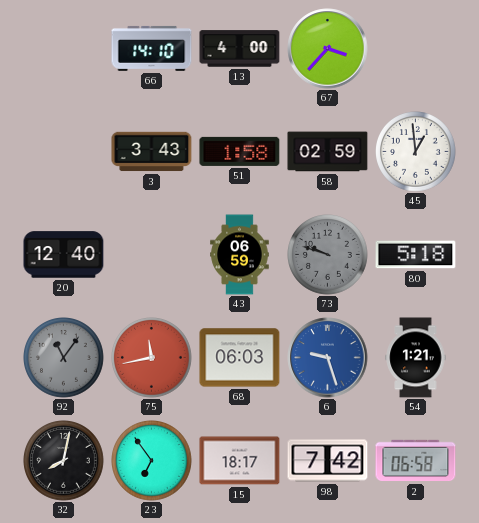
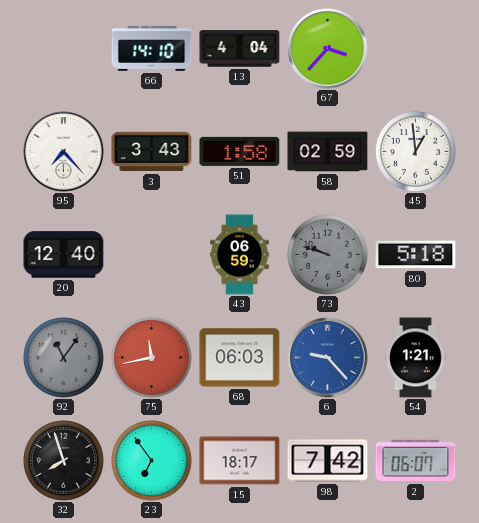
13: 4:00 -> 4:04
95: none -> 7:23
6: 9:27 -> 9:23
32: 8:02 -> 7:57
2: 06:58 -> 06:07
